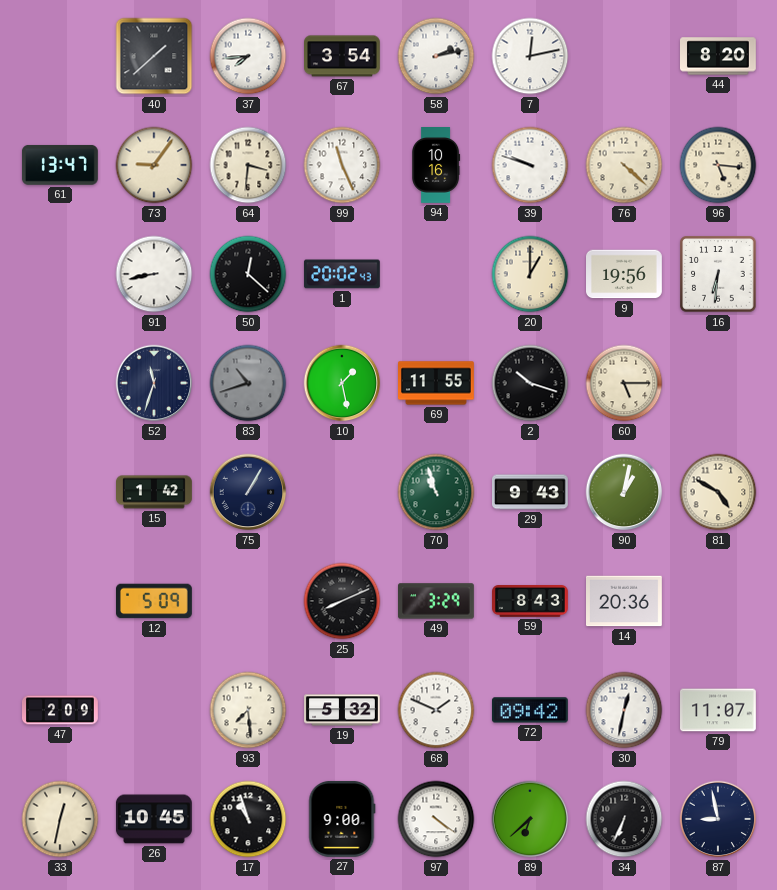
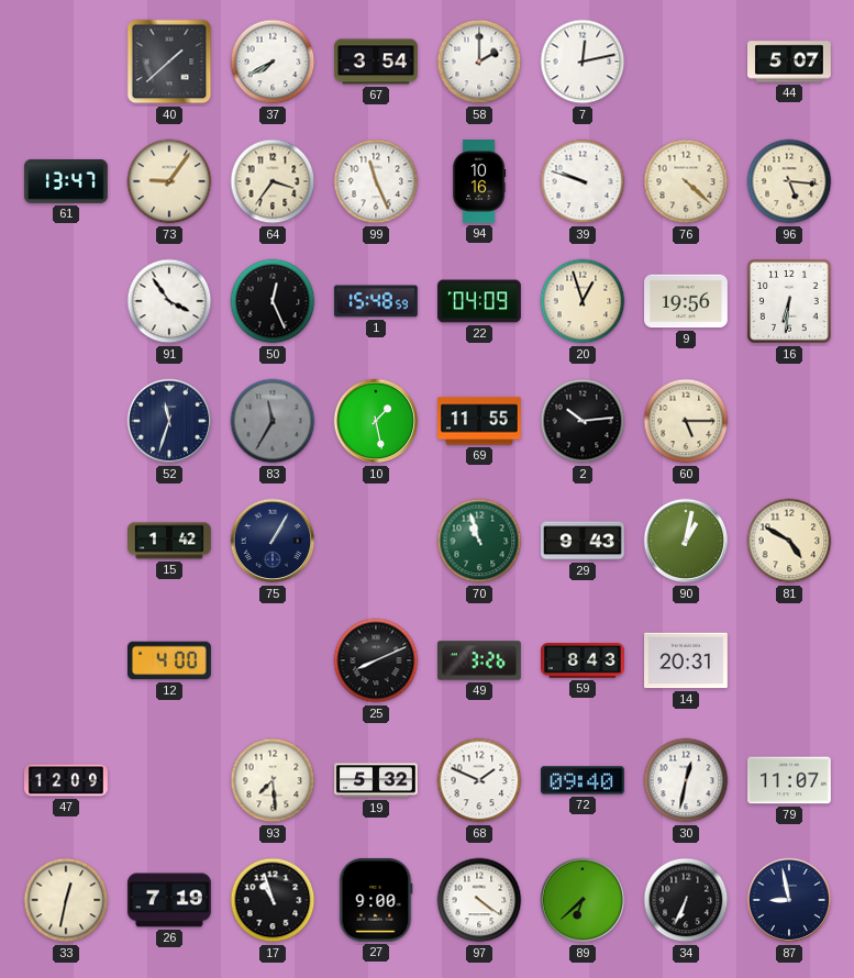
37: 7:44 -> 7:40
58: 2:13 -> 2:00
44: 8:20 -> 5:07
64: 3:31 -> 3:36
91: 8:43 -> 3:54
50: 12:22 -> 12:26
1: 20:02 -> 15:48
22: none -> 04:09
20: 1:00 -> 12:57
83: 10:42 -> 11:35
2: 10:18 -> 10:14
12: 5:09 -> 4:00
49: 3:29 -> 3:26
14: 20:36 -> 20:31
47: 2:09 -> 12:09
72: 09:42 -> 09:40
26: 10:45 -> 7:19
